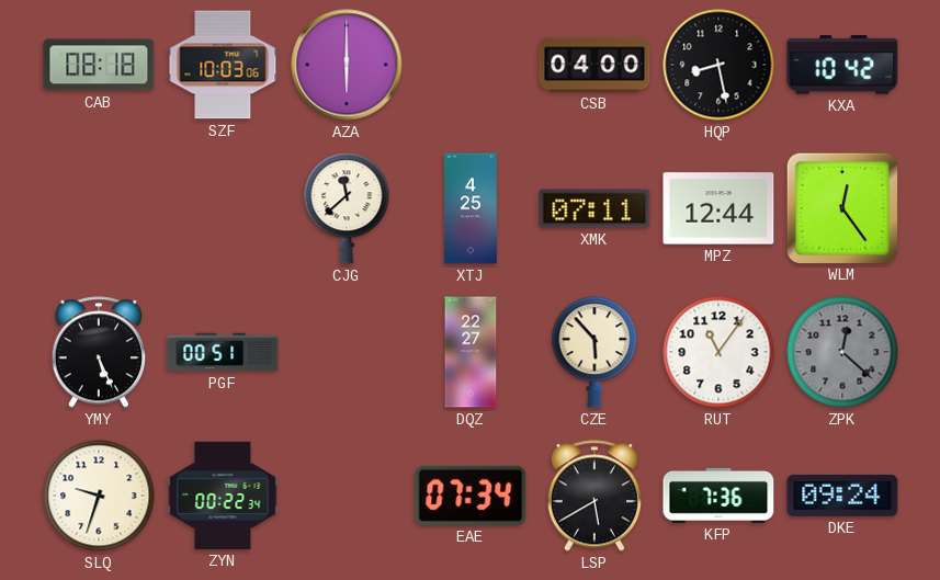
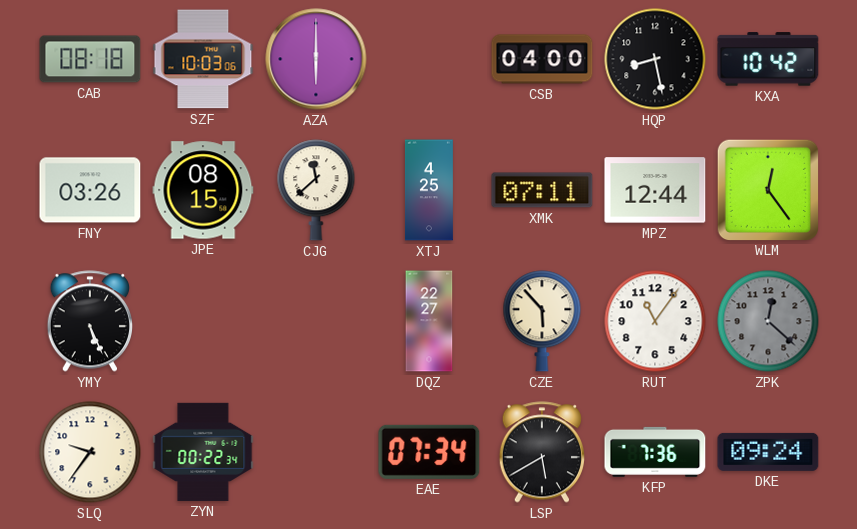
FNY: none -> 03:26
JPE: none -> 08:15
PGF: 00:51 -> none
SLQ: 9:33 -> 9:36
